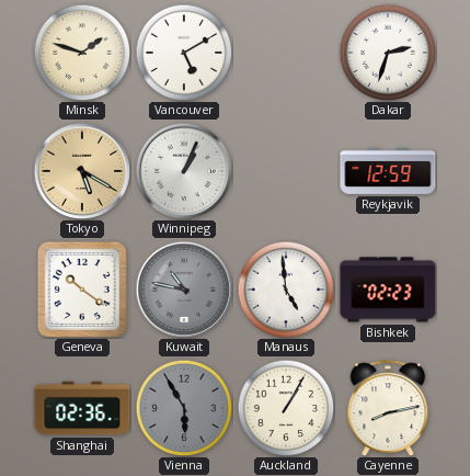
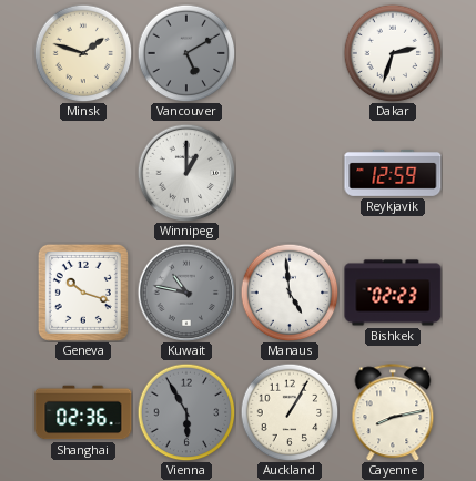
Vancouver dial: white -> grey
Tokyo: 5:20 -> none
Winnipeg: 1:04 -> 1:00
Geneva: 10:21 -> 10:18
